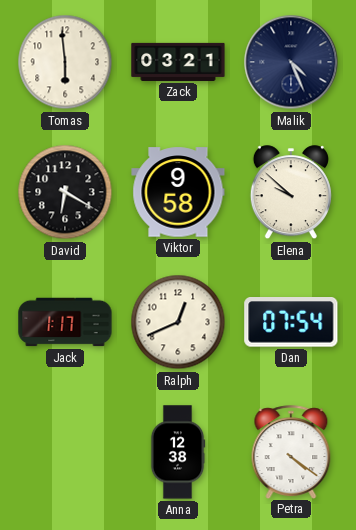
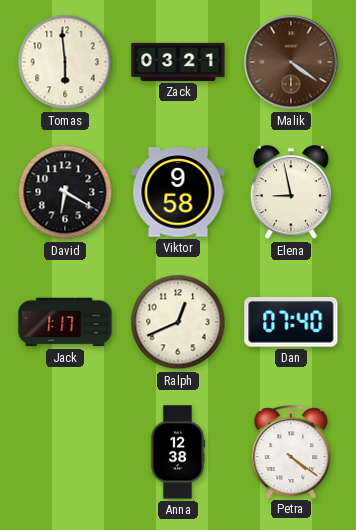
Malik: 4:26 -> 4:21
Malik dial: navy -> brown
Elena: 9:52 -> 8:58
Dan: 07:54 -> 07:40
